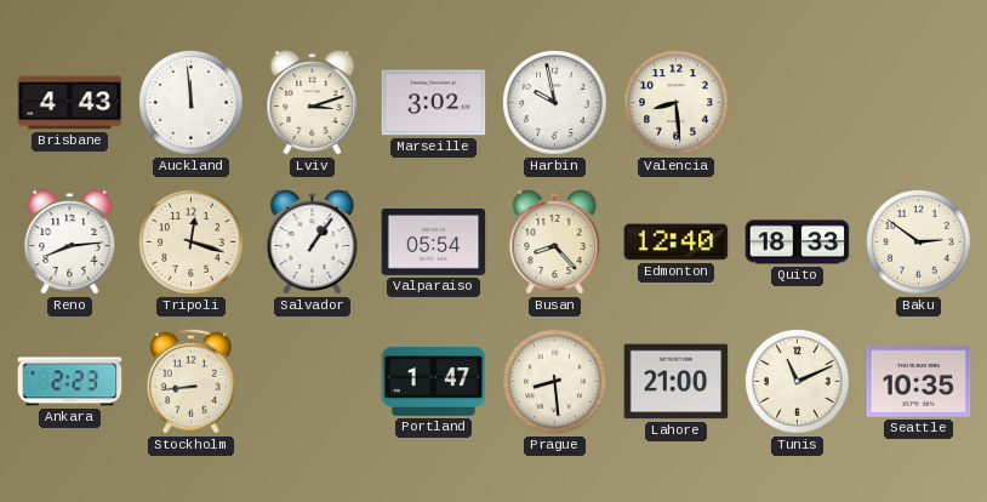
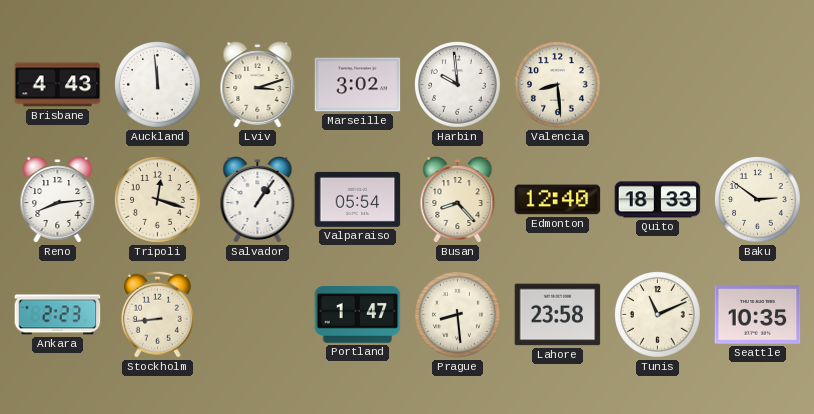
Harbin: 9:58 -> 9:59
Lahore: 21:00 -> 23:58
